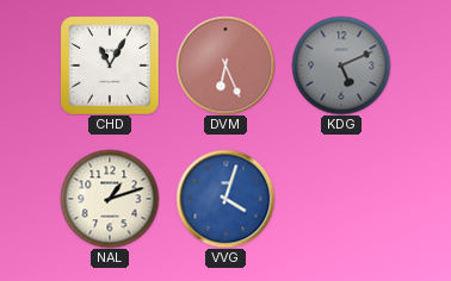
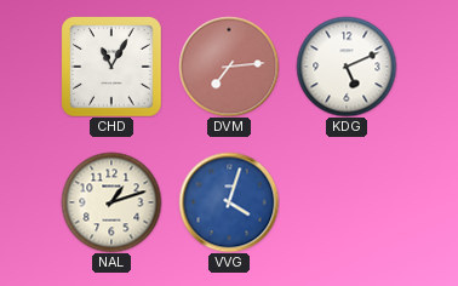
DVM: 6:26 -> 7:14
KDG dial: grey -> white
